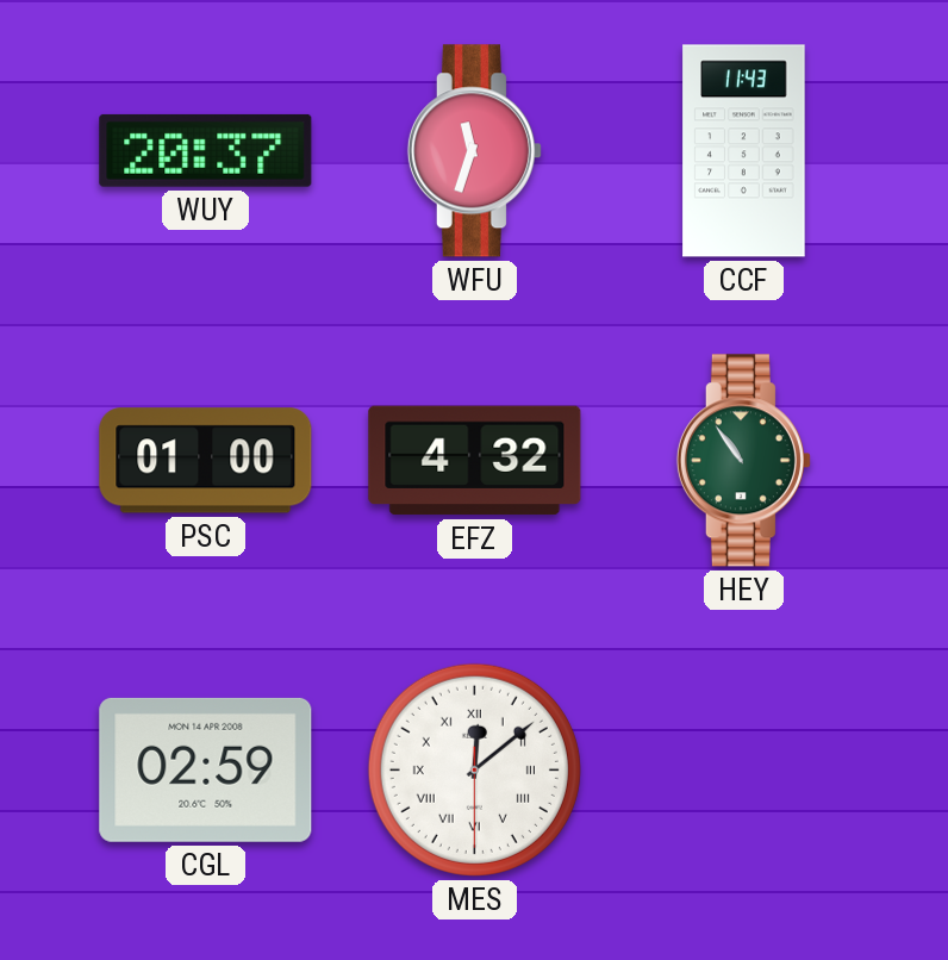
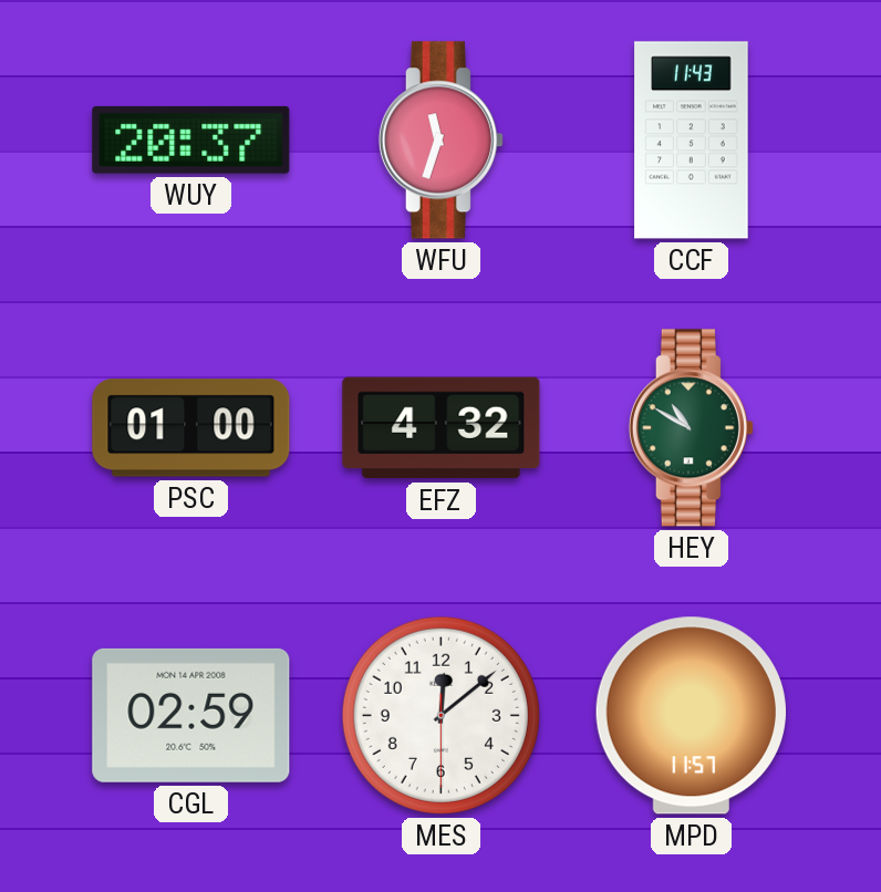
HEY: 10:54 -> 10:50
MES numerals: Roman -> Arabic
MPD: none -> 11:57
